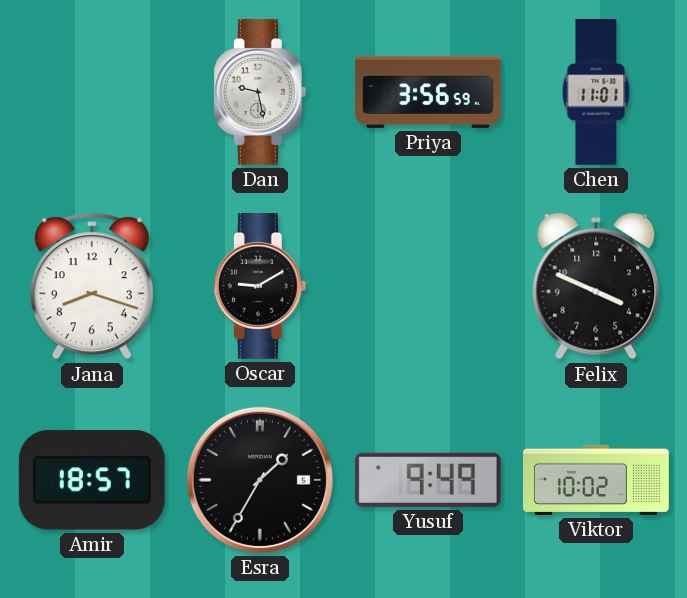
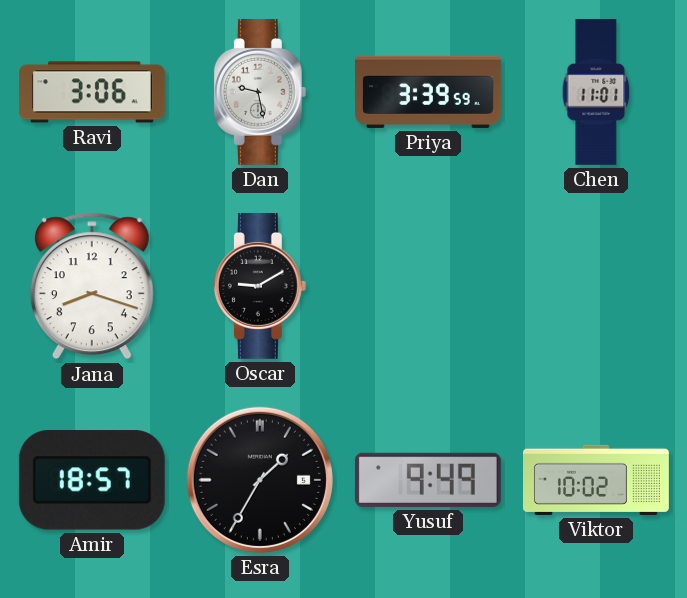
Ravi: none -> 3:06
Priya: 3:56 -> 3:39
Felix: 3:49 -> none
